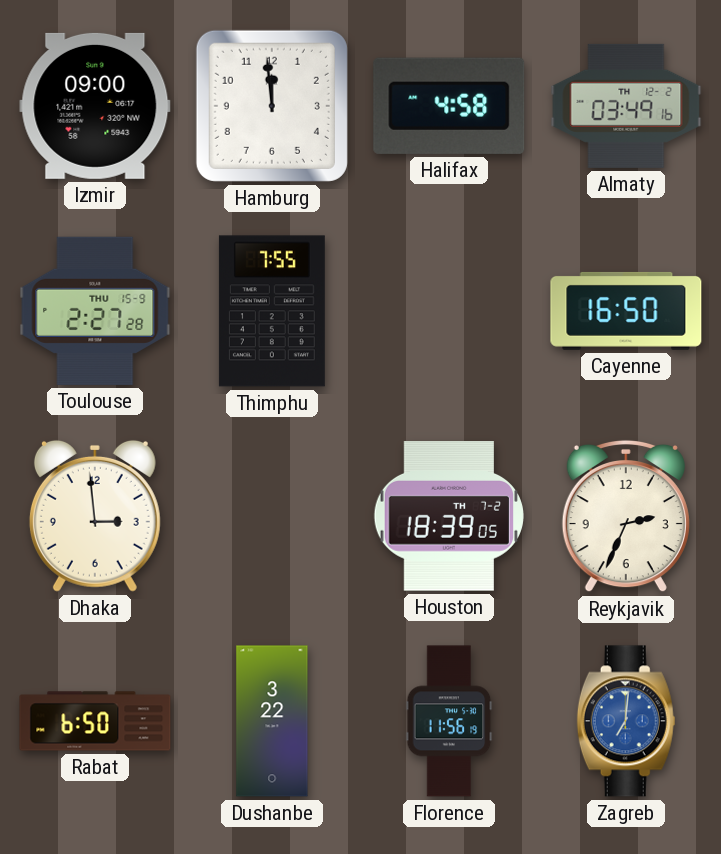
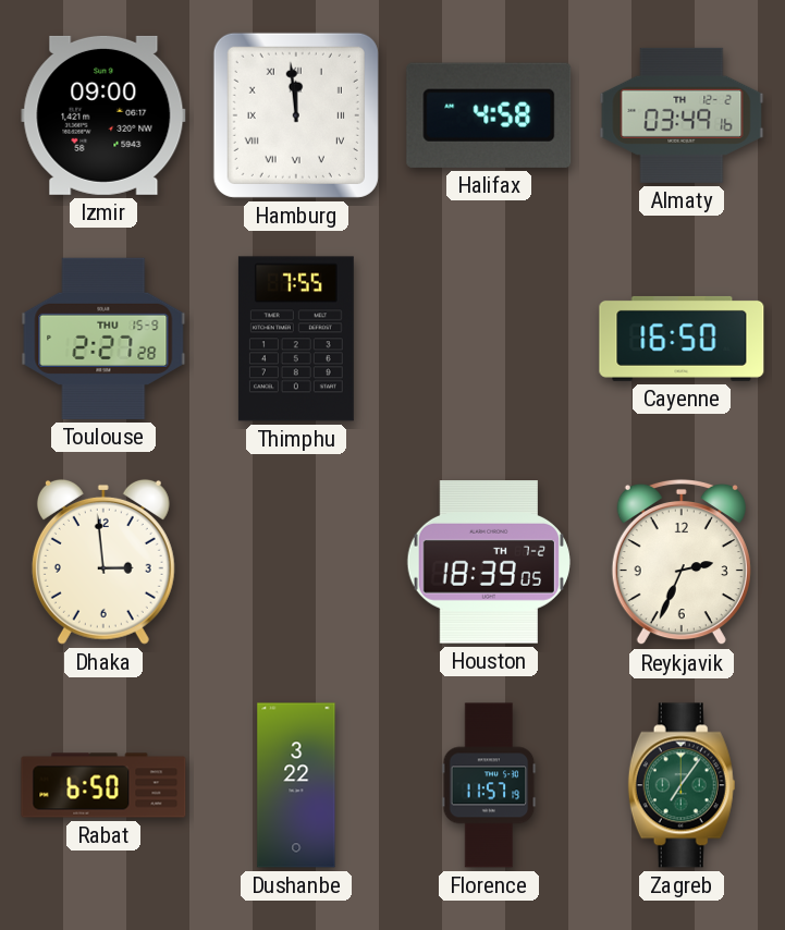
Hamburg numerals: Arabic -> Roman
Florence: 11:56 -> 11:57
Zagreb: 7:01 -> 7:06
Zagreb dial: blue -> green
